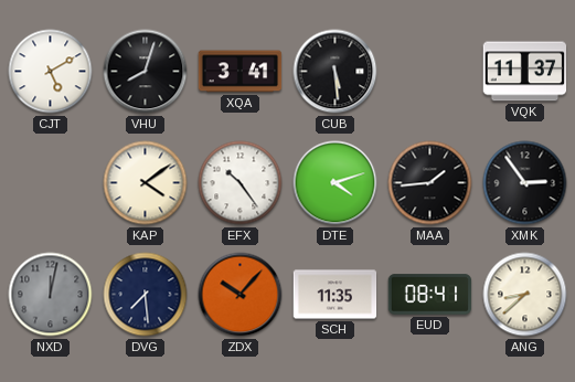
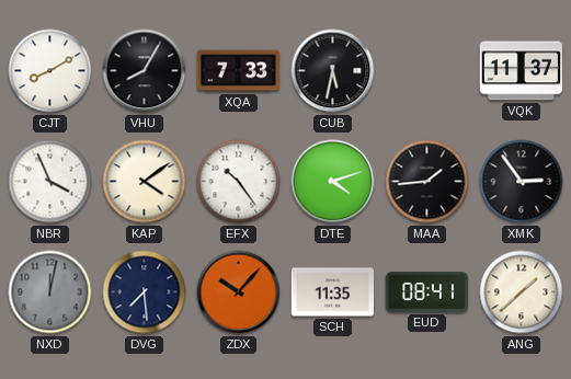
CJT: 5:10 -> 8:10
VHU: 8:03 -> 8:05
XQA: 3:41 -> 7:33
CUB: 5:29 -> 5:32
NBR: none -> 3:56
ANG: 8:38 -> 1:38
